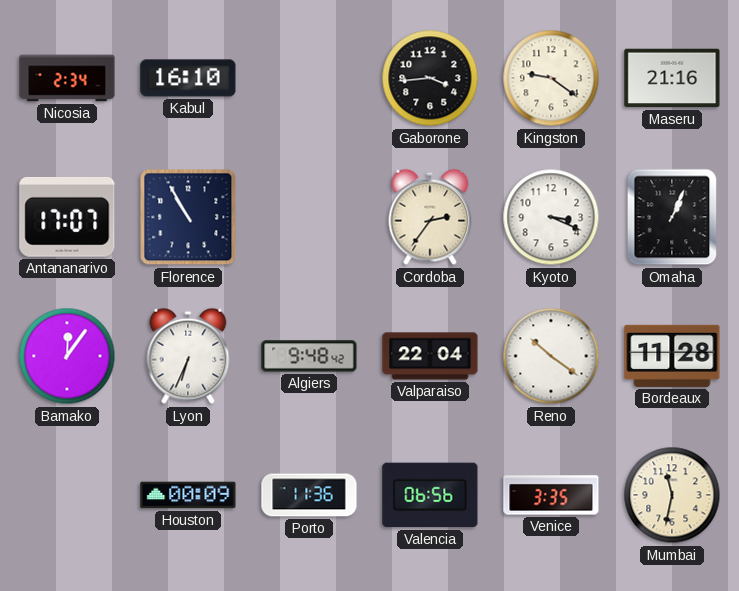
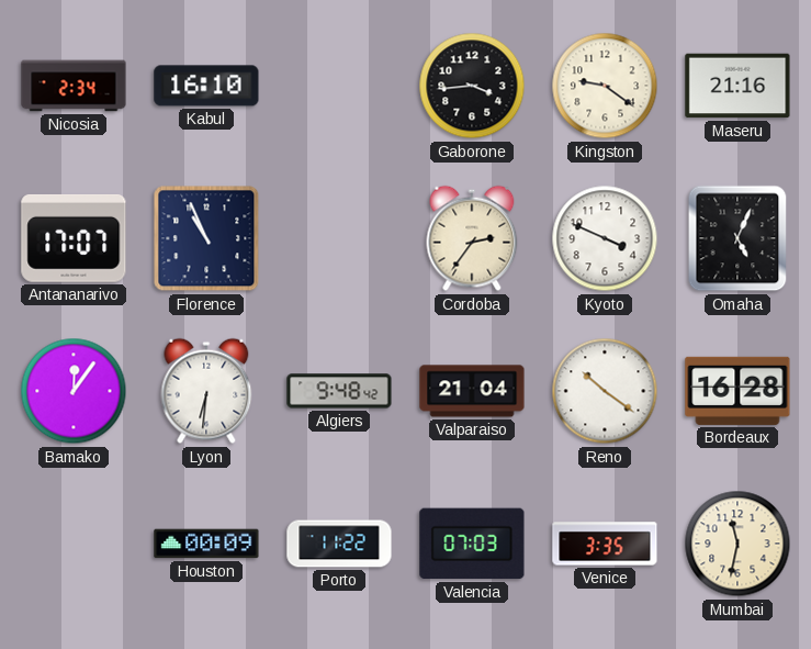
Florence: 10:55 -> 10:56
Kyoto: 3:19 -> 3:49
Omaha: 1:04 -> 5:04
Lyon: 6:34 -> 6:31
Valparaiso: 22:04 -> 21:04
Bordeaux: 11:28 -> 16:28
Porto: 11:36 -> 11:22
Valencia: 06:56 -> 07:03
